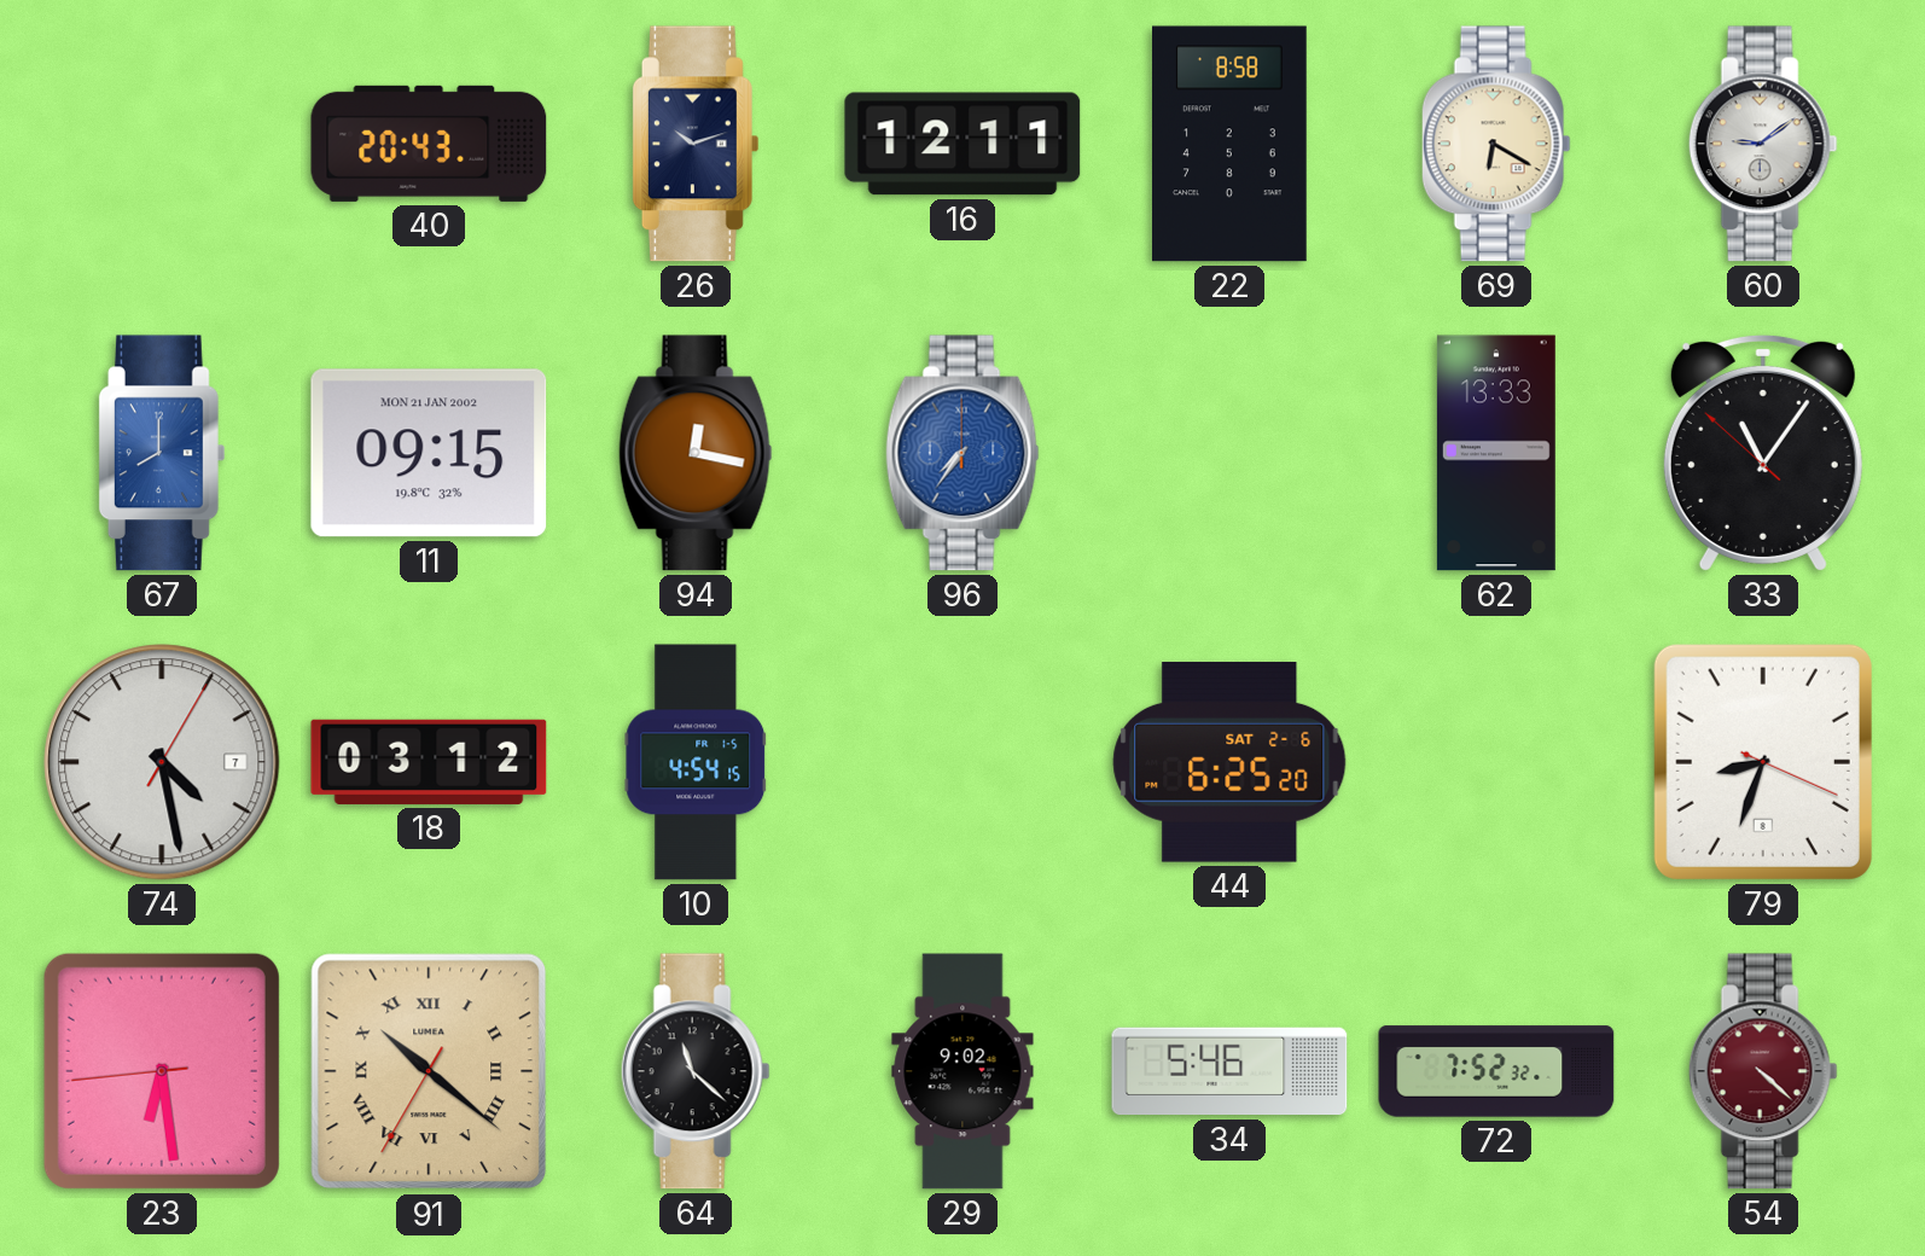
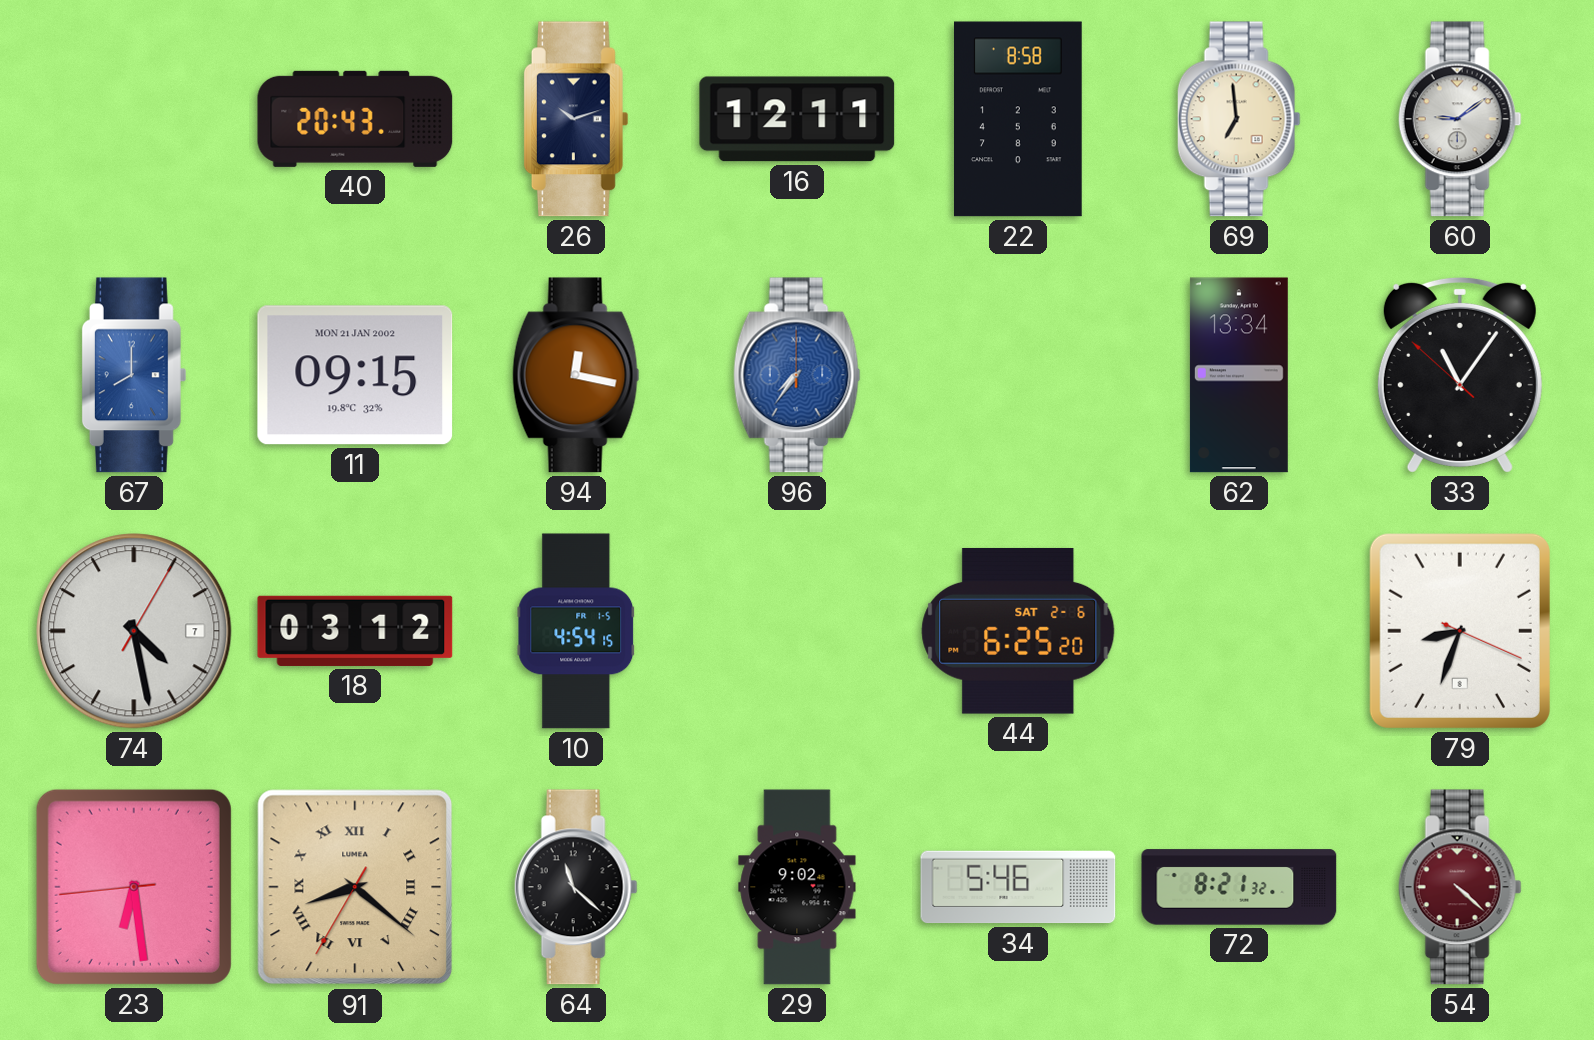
69: 6:20 -> 6:59
62: 13:33 -> 13:34
91: 10:21 -> 8:21
72: 7:52 -> 8:21
